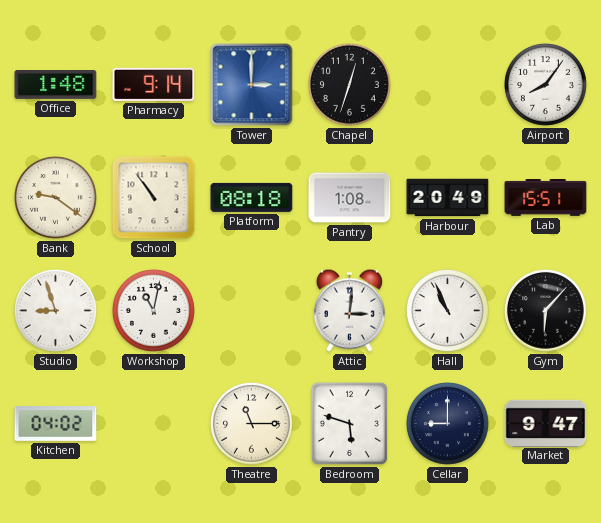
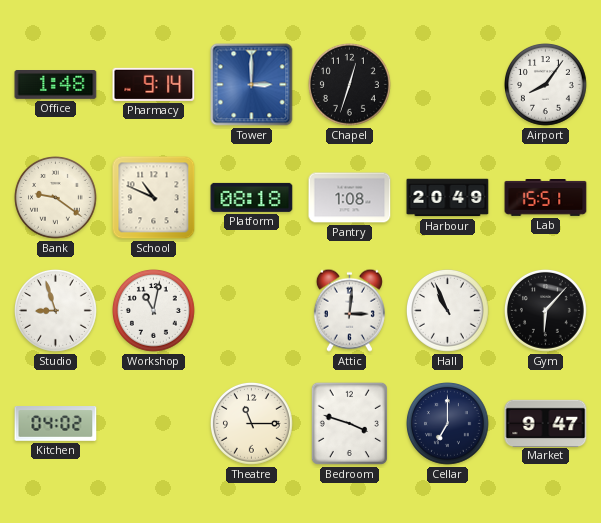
School: 10:54 -> 10:49
Bedroom: 5:48 -> 3:48
Cellar: 9:00 -> 7:00
